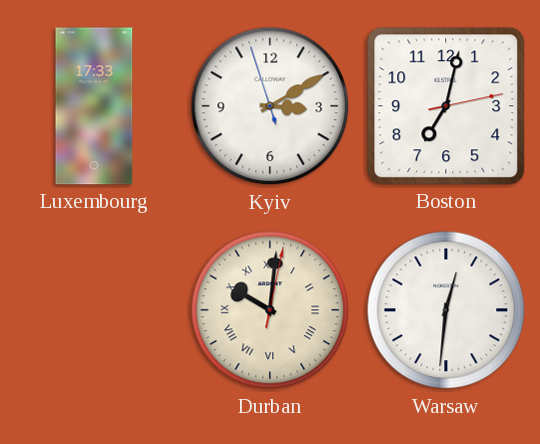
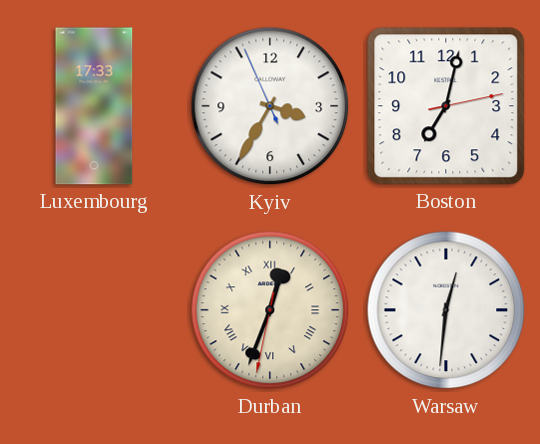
Kyiv: 3:09 -> 3:34
Durban: 10:01 -> 12:33
